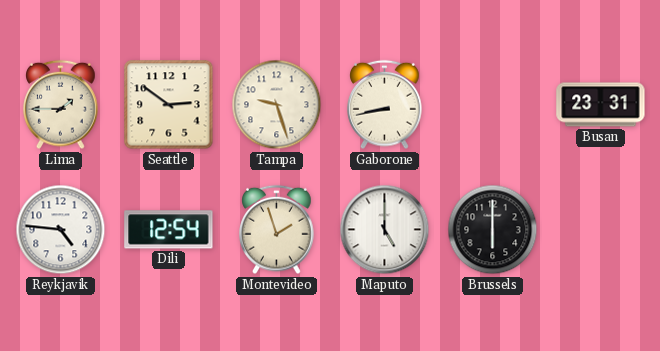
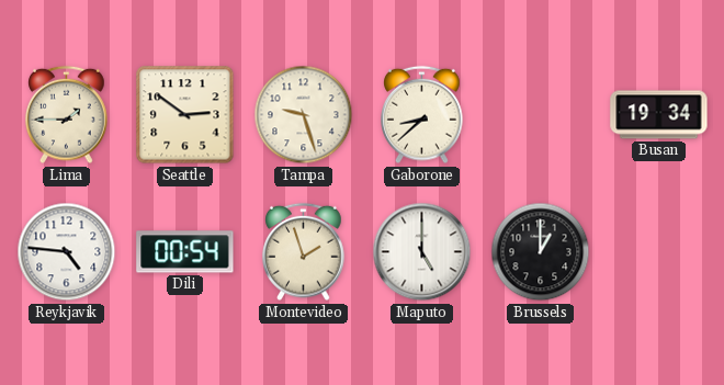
Gaborone: 8:43 -> 8:38
Busan: 23:31 -> 19:34
Dili: 12:54 -> 00:54
Brussels: 6:00 -> 1:00
